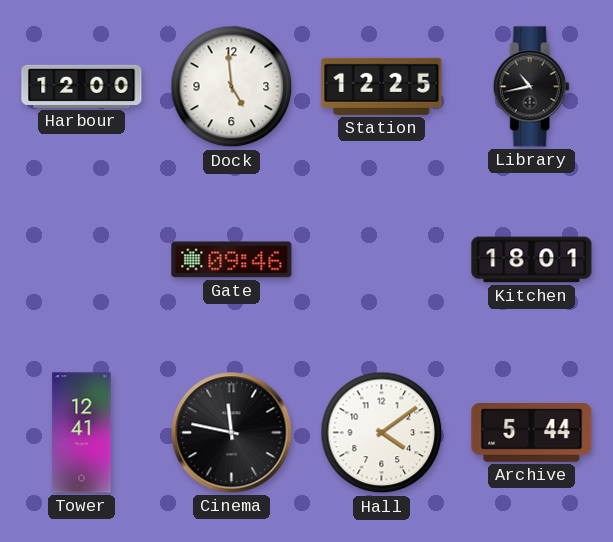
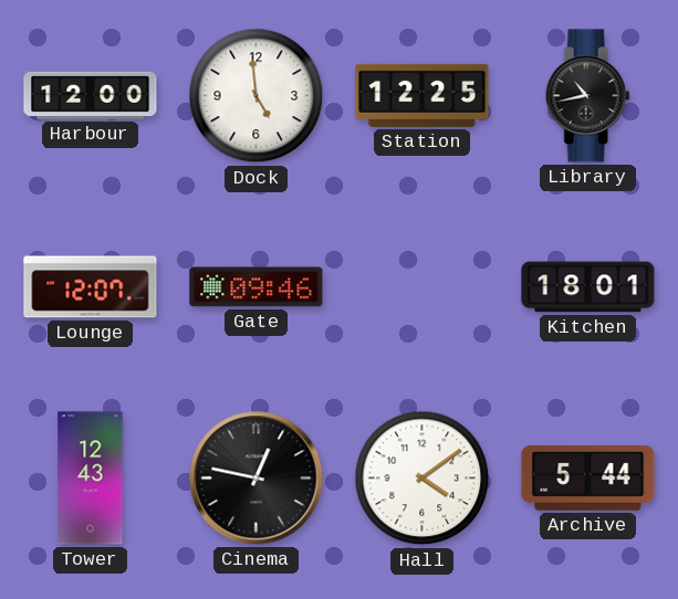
Lounge: none -> 12:07
Tower: 12:41 -> 12:43
Cinema: 11:47 -> 12:47
